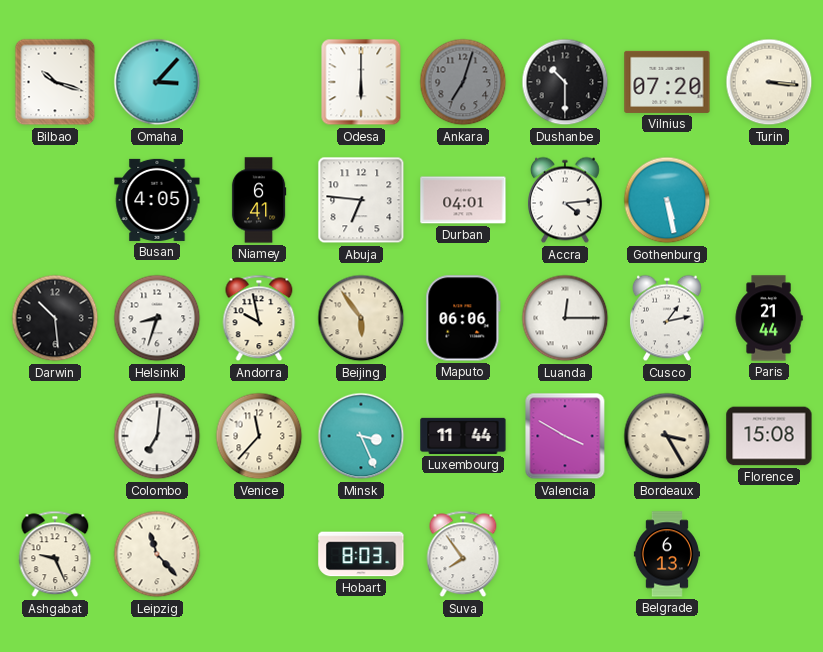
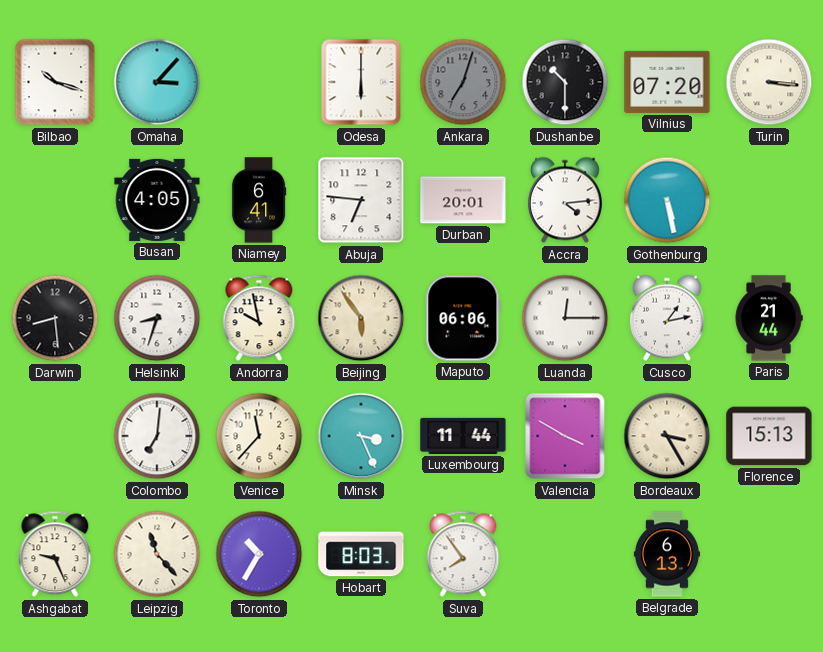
Durban: 04:01 -> 20:01
Darwin: 10:29 -> 8:29
Florence: 15:08 -> 15:13
Toronto: none -> 10:35
